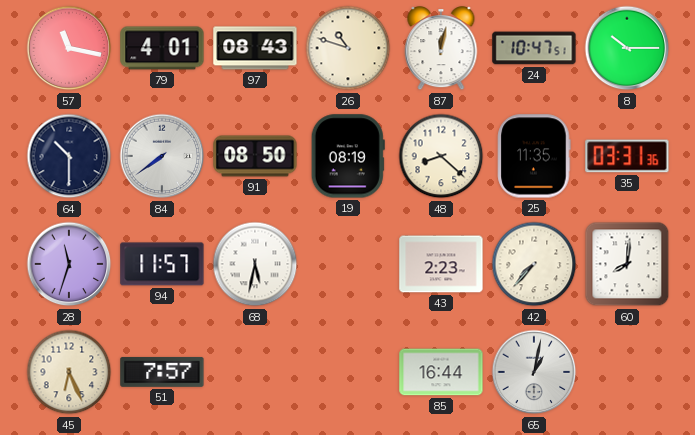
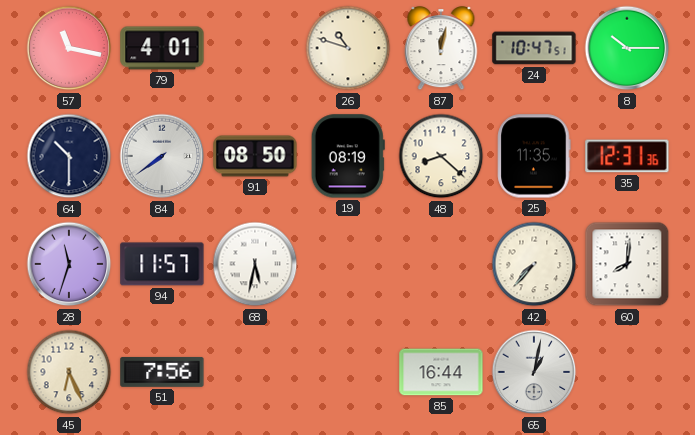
97: 08:43 -> none
35: 03:31 -> 12:31
43: 2:23 -> none
51: 7:57 -> 7:56
